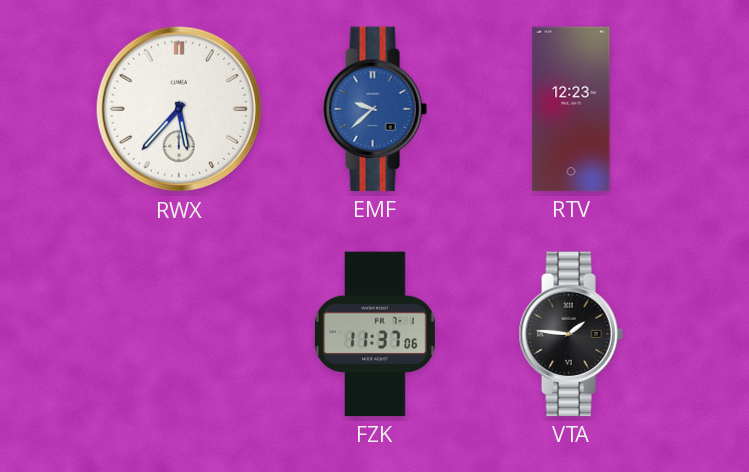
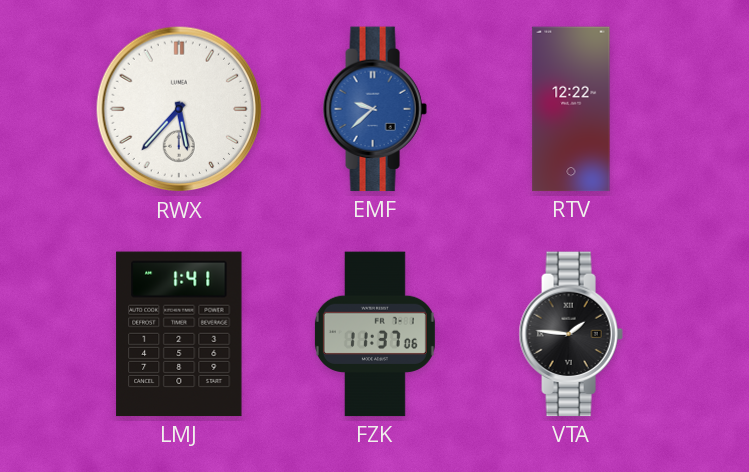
RTV: 12:23 -> 12:22
LMJ: none -> 1:41
